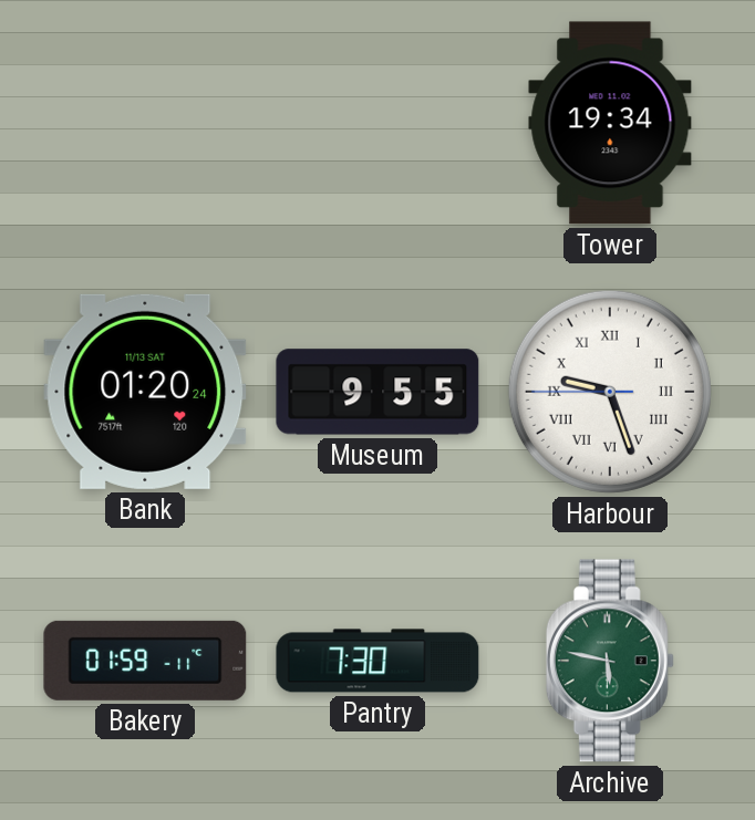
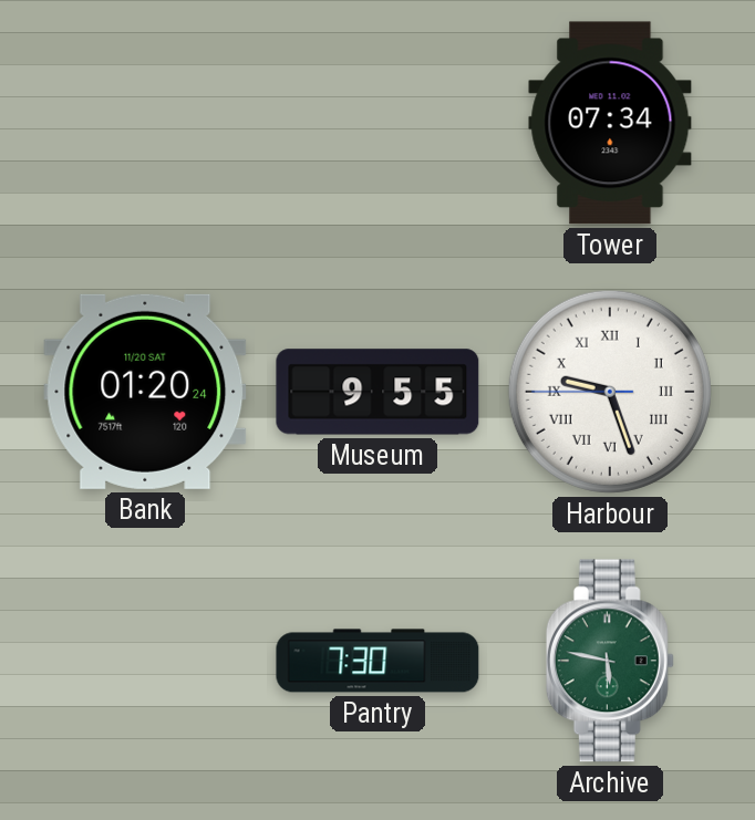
Tower: 19:34 -> 07:34
Bank date: 11/13 SAT -> 11/20 SAT
Bakery: 01:59 -> none
